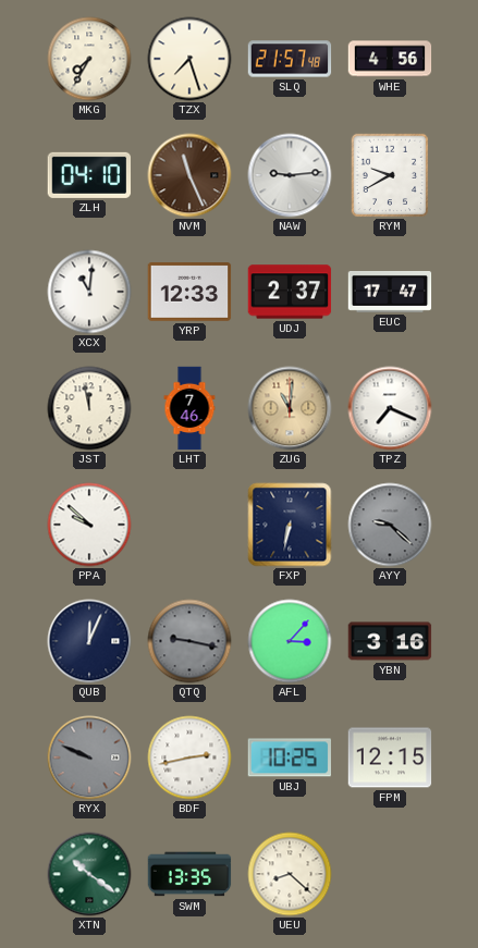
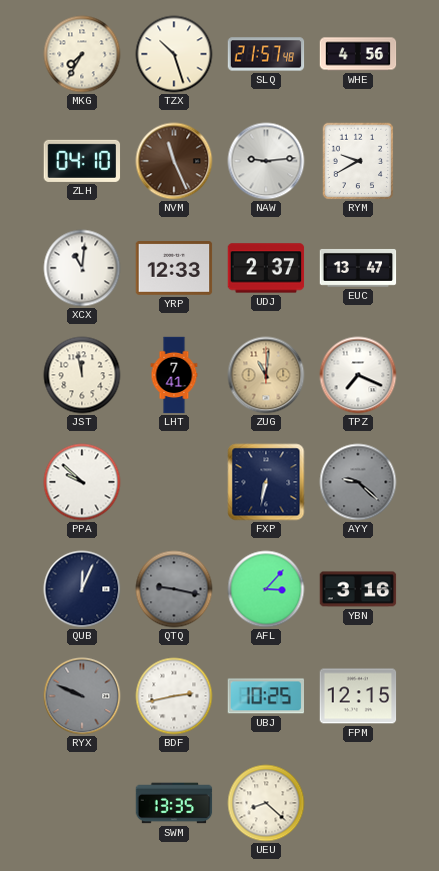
TZX: 7:27 -> 10:27
EUC: 17:47 -> 13:47
LHT: 7:46 -> 7:41
XTN: 10:21 -> none
